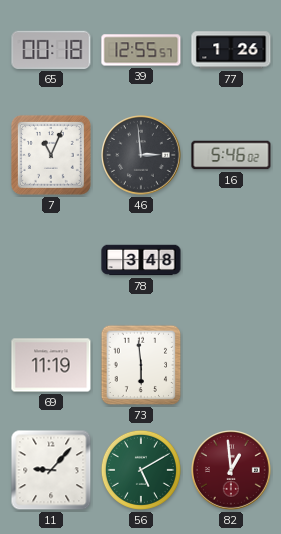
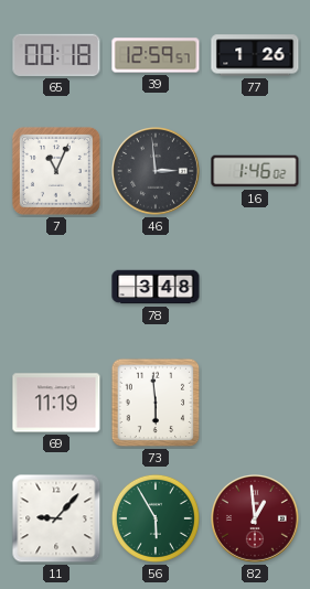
39: 12:55 -> 12:59
16: 5:46 -> 1:46
56: 5:10 -> 5:55
